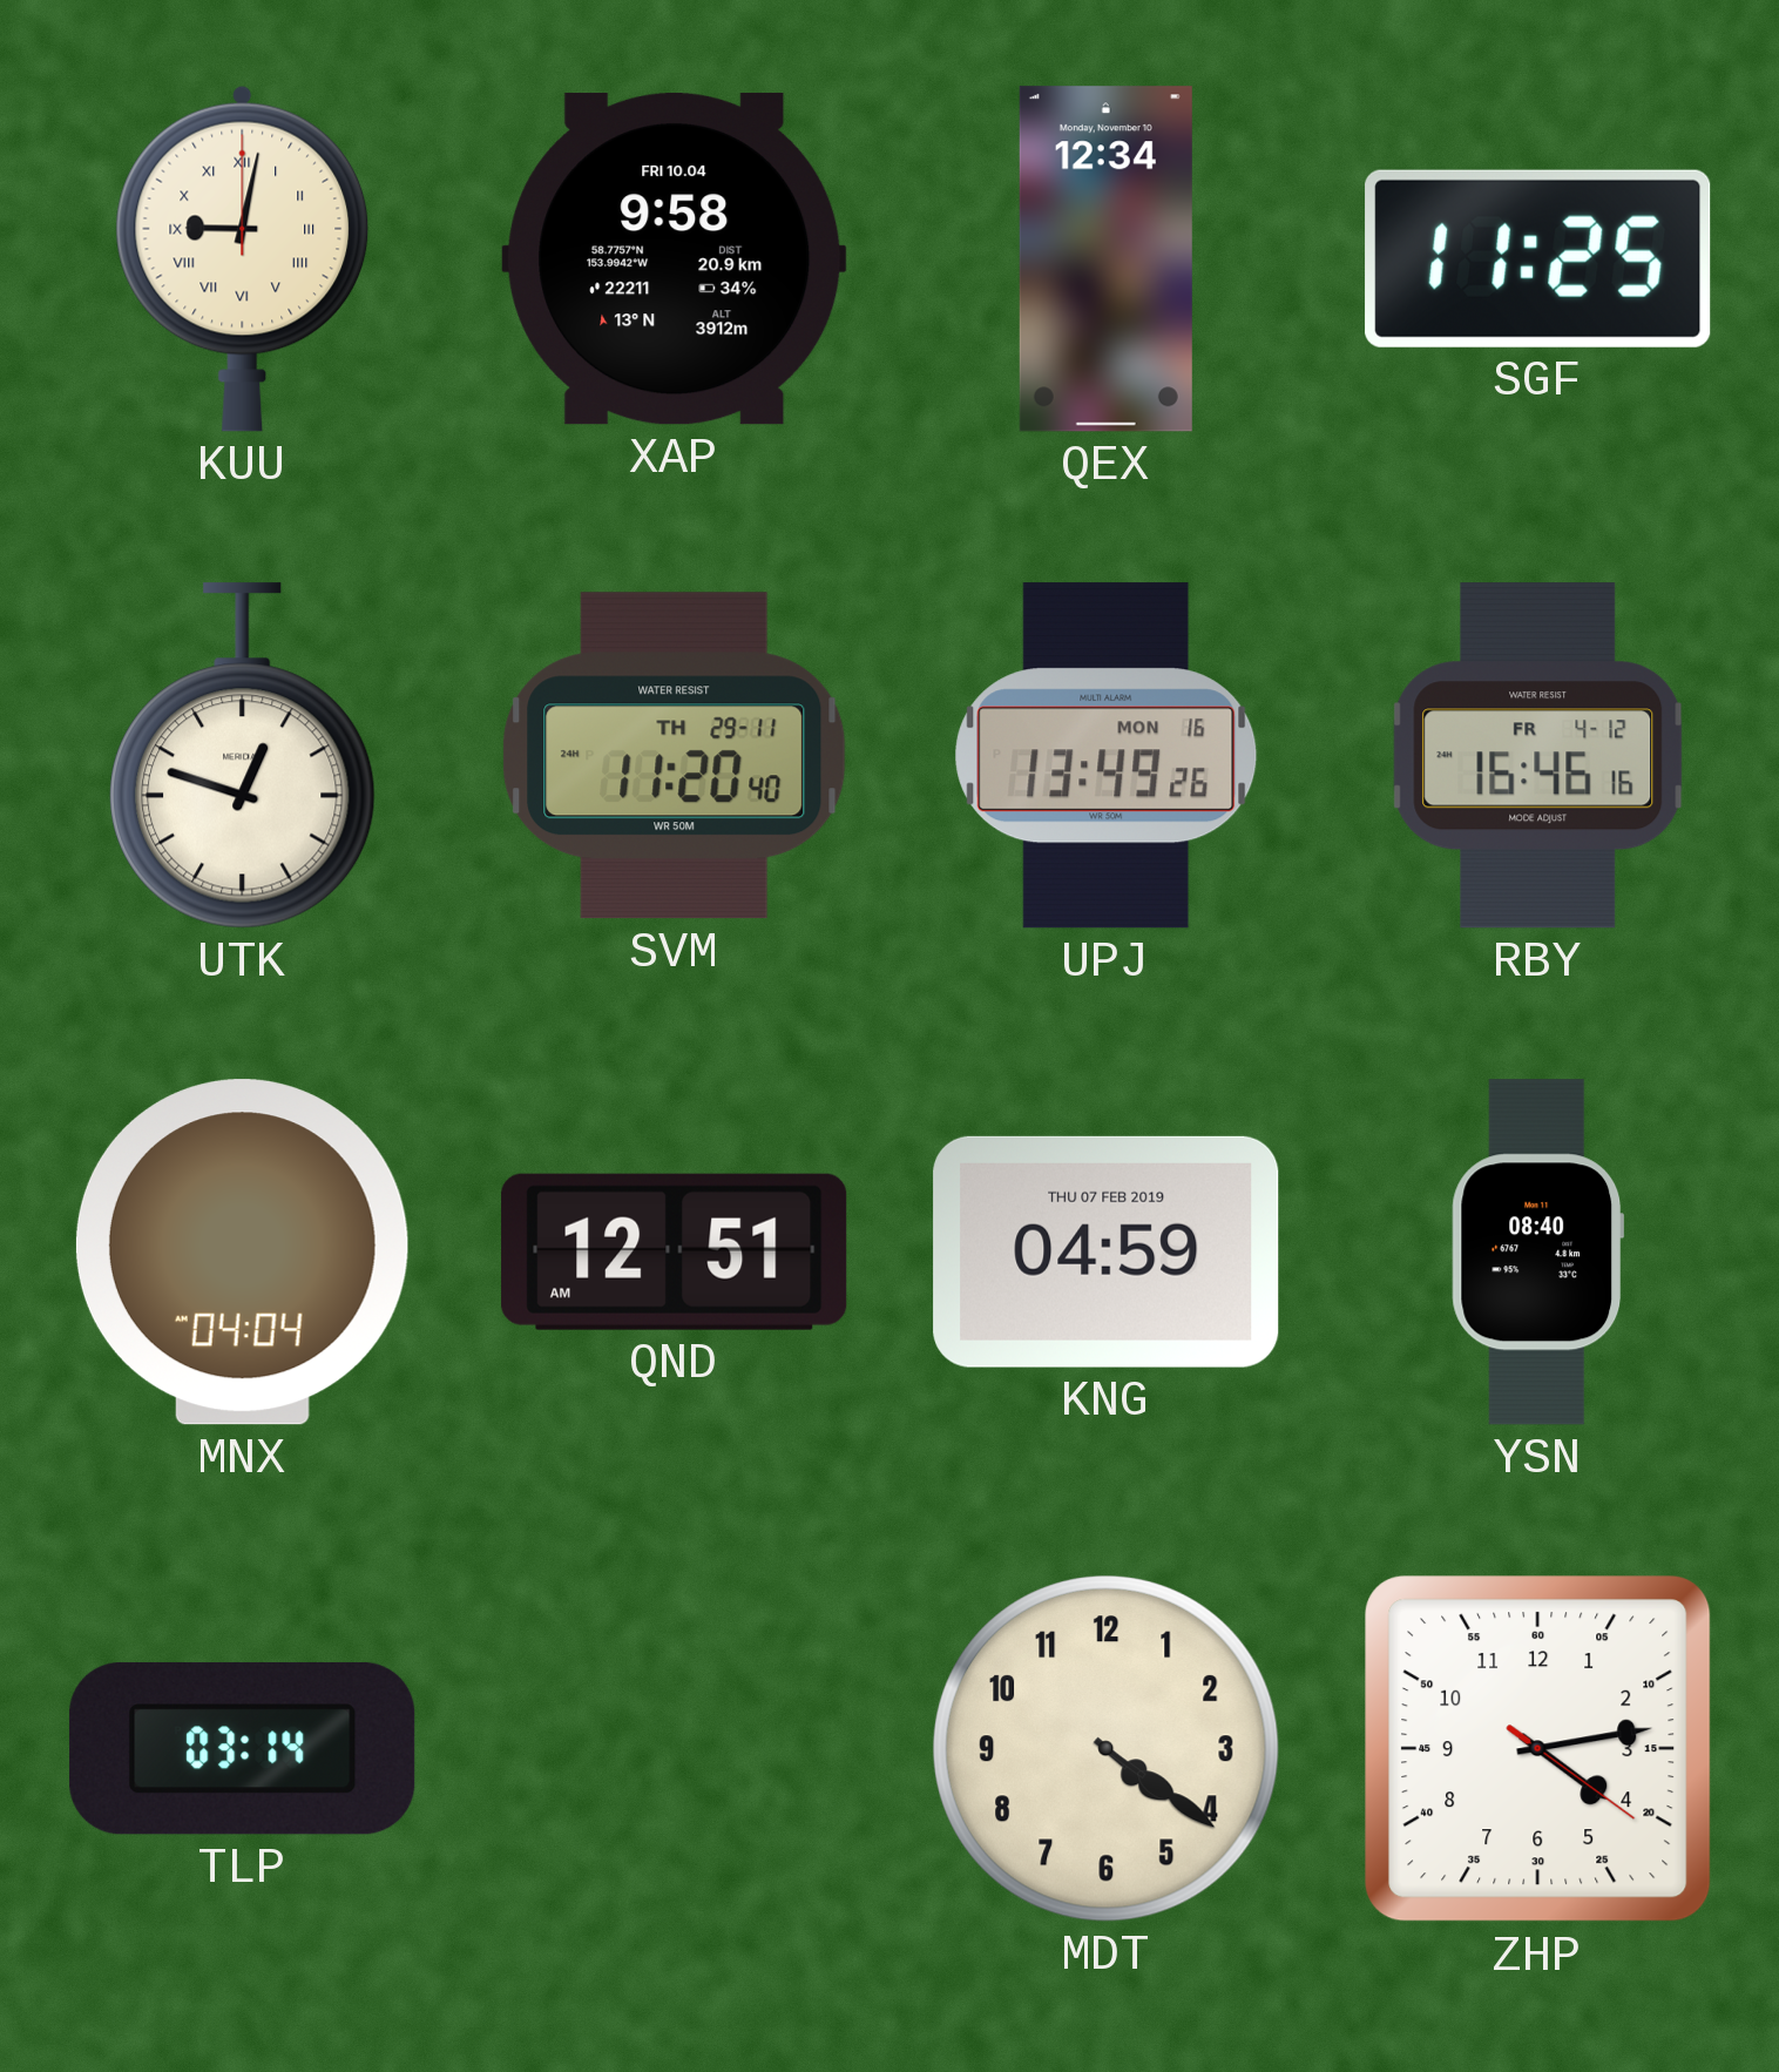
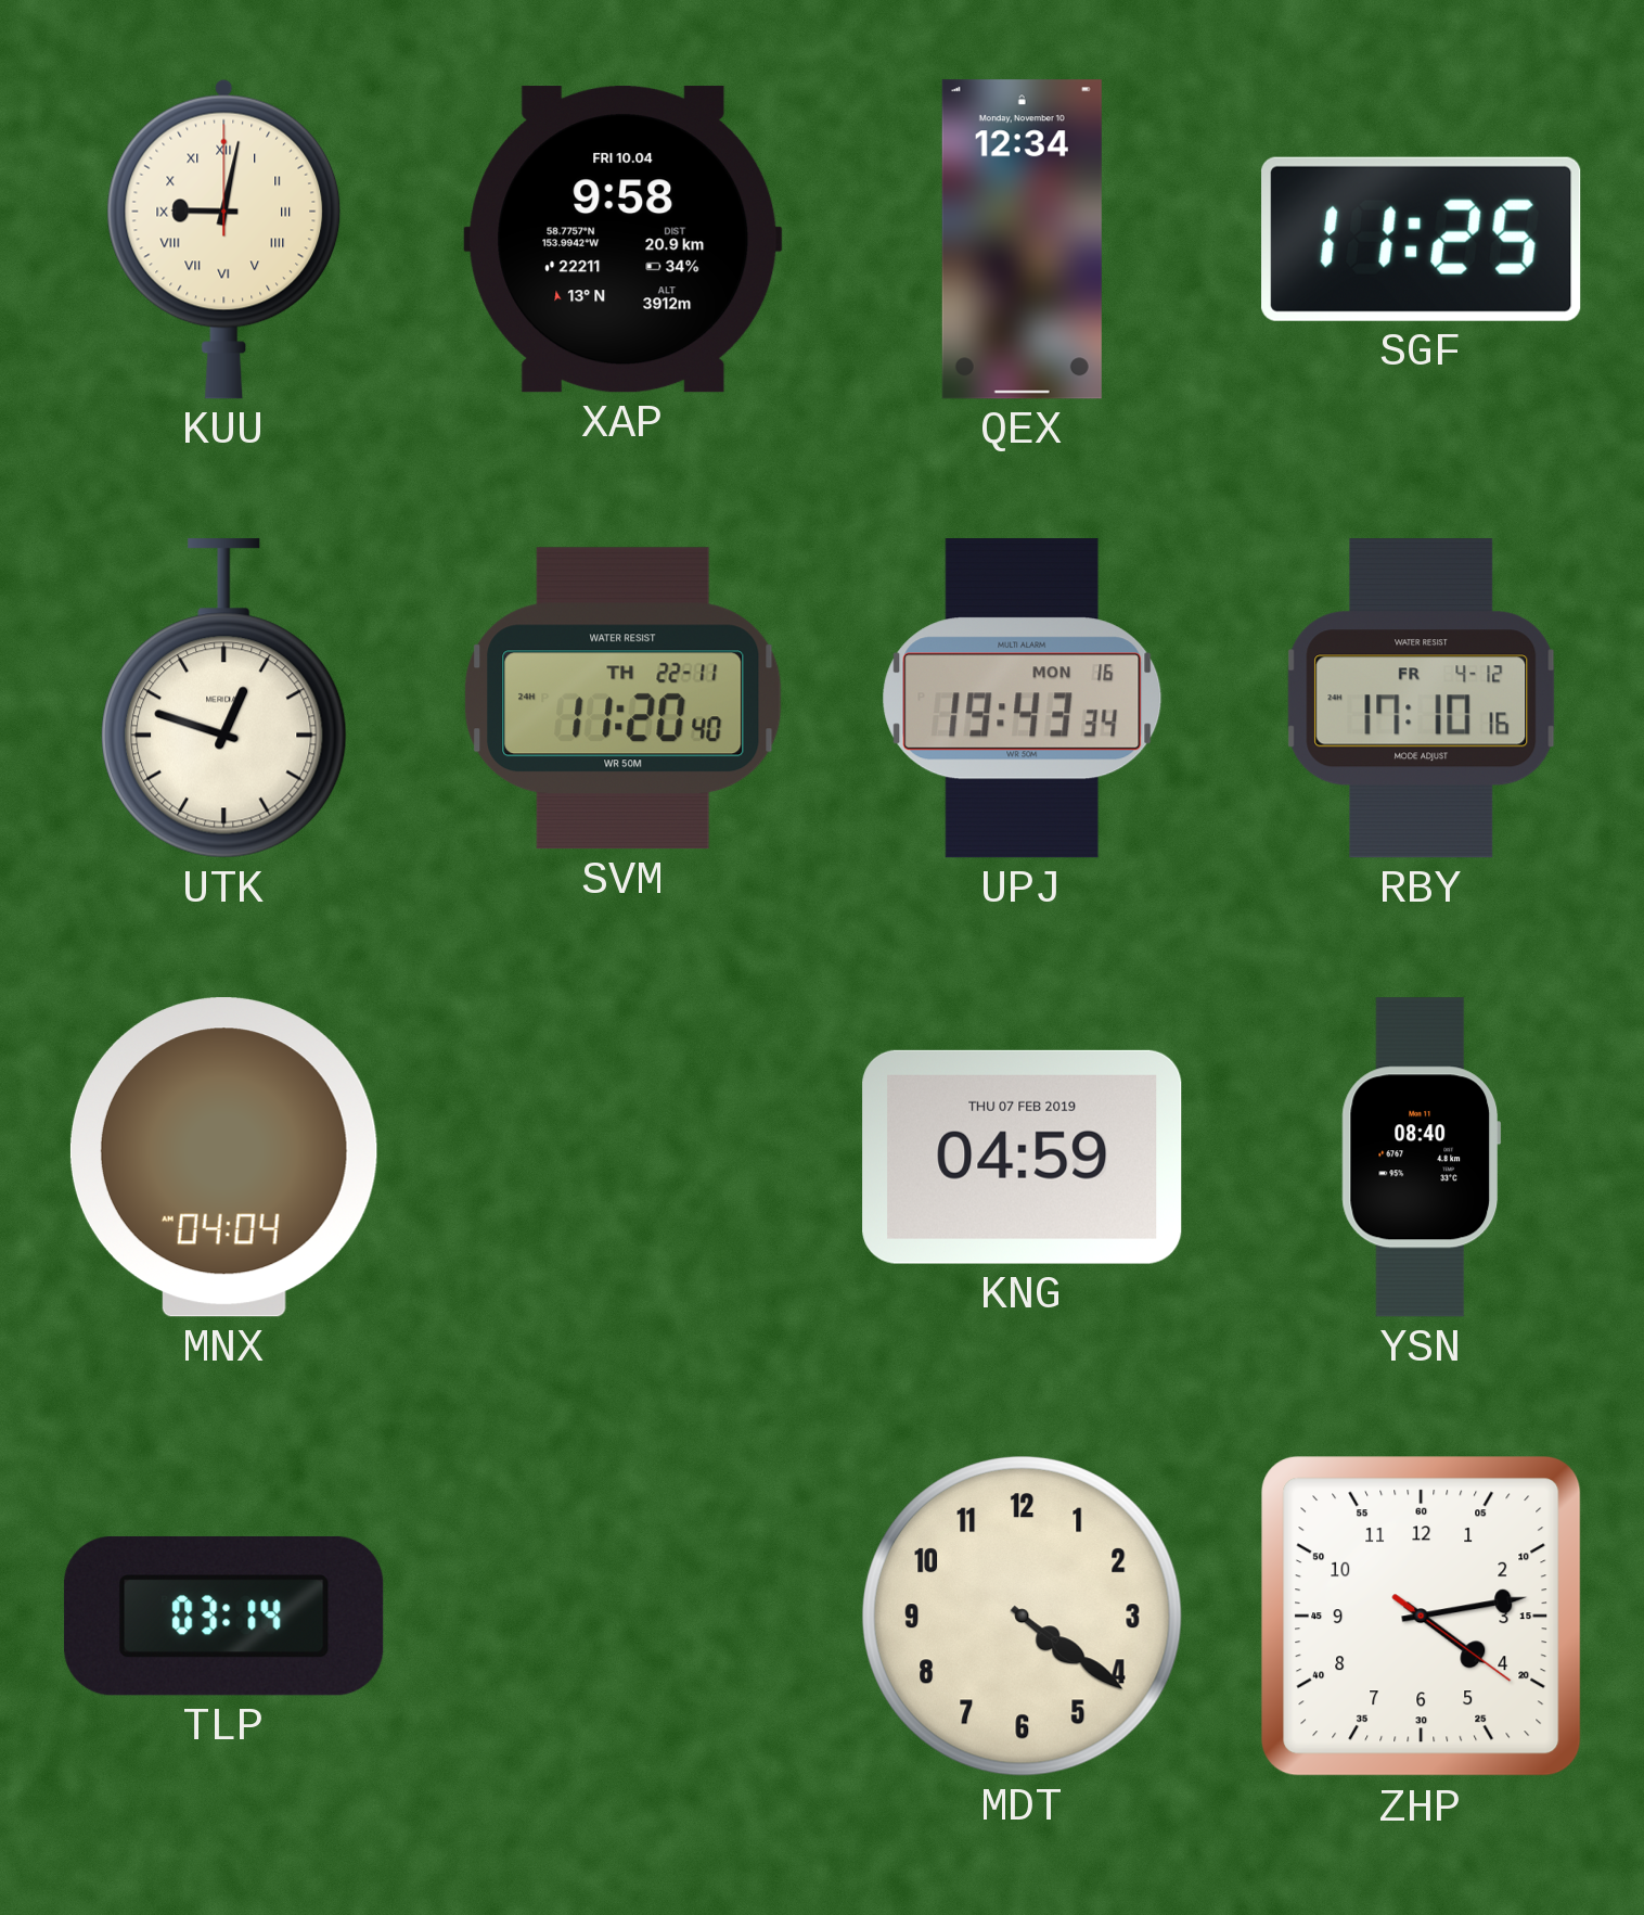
SVM date: TH 29-11 -> TH 22-11
UPJ: 13:49 -> 19:43
RBY: 16:46 -> 17:10
QND: 12:51 -> none
